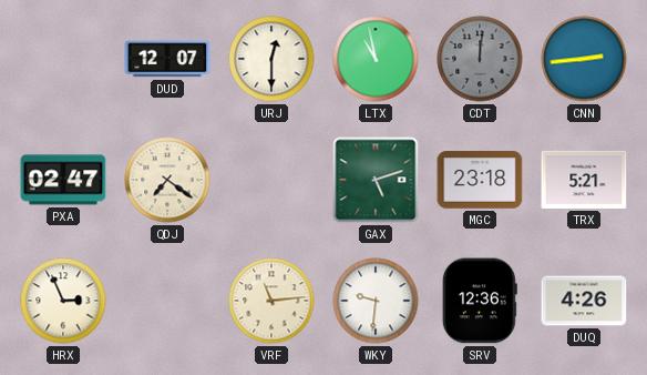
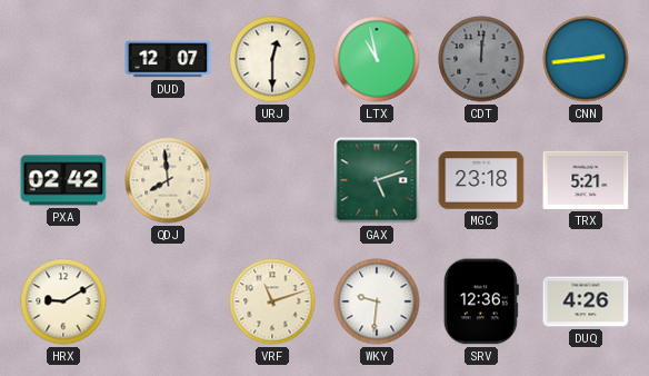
PXA: 02:47 -> 02:42
QDJ: 7:21 -> 7:59
HRX: 2:56 -> 9:10
VRF: 11:14 -> 11:12
